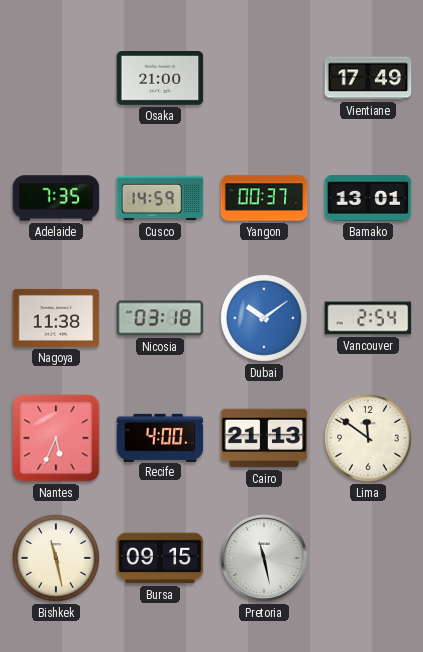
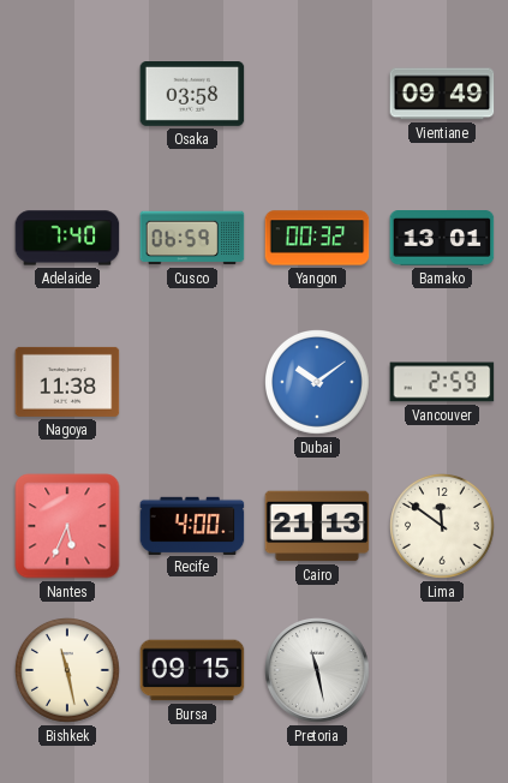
Osaka: 21:00 -> 03:58
Vientiane: 17:49 -> 09:49
Adelaide: 7:35 -> 7:40
Cusco: 14:59 -> 06:59
Yangon: 00:37 -> 00:32
Nicosia: 03:18 -> none
Vancouver: 2:54 -> 2:59
